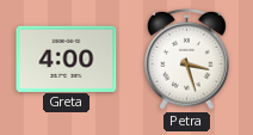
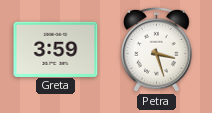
Greta: 4:00 -> 3:59
